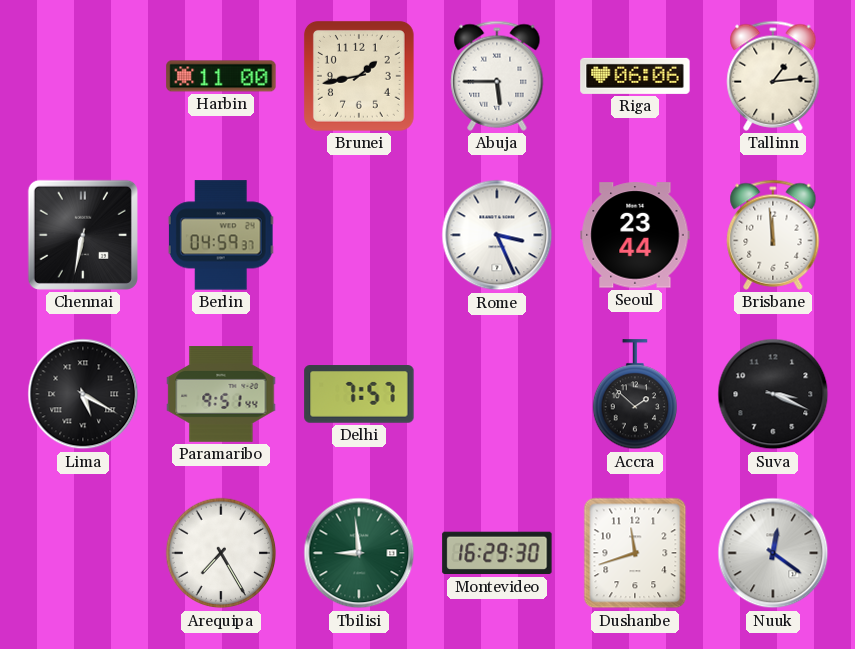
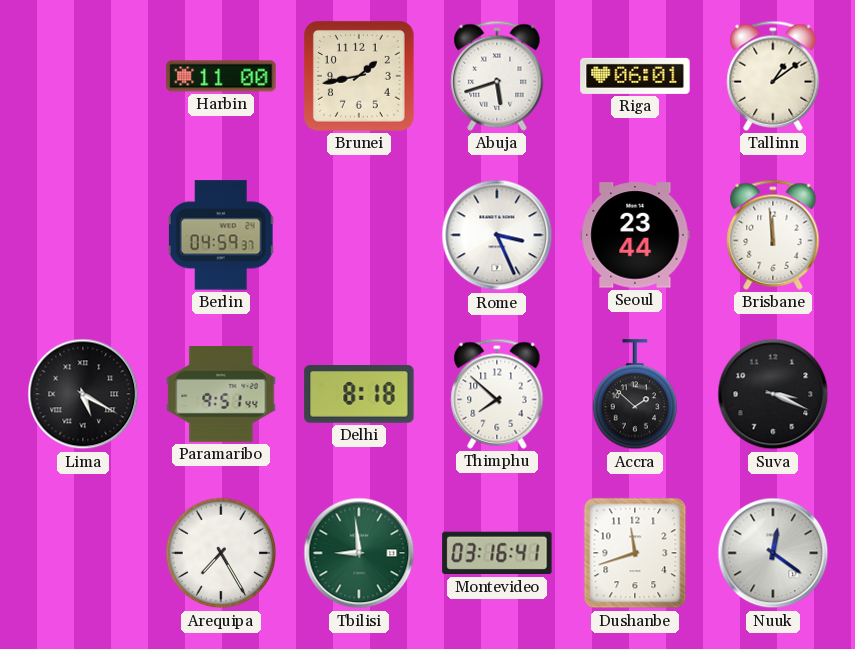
Abuja: 5:45 -> 5:42
Riga: 06:06 -> 06:01
Tallinn: 1:14 -> 1:09
Chennai: 6:32 -> none
Delhi: 7:57 -> 8:18
Thimphu: none -> 7:52
Montevideo: 16:29 -> 03:16
